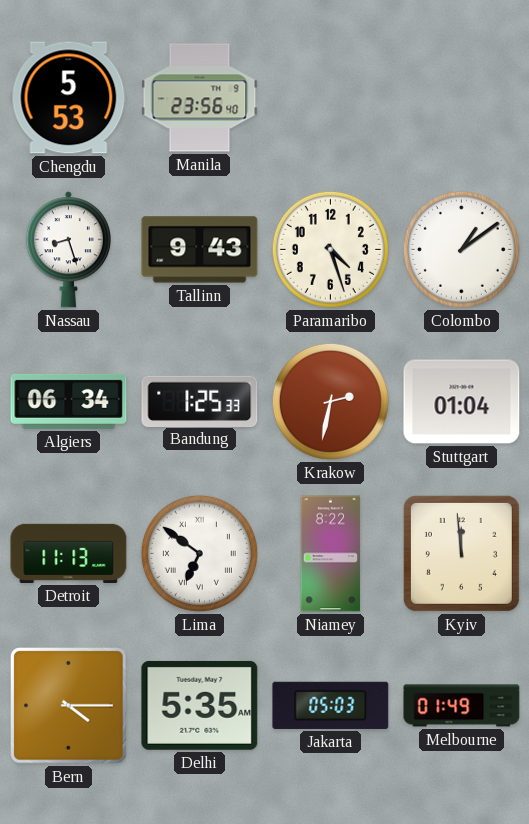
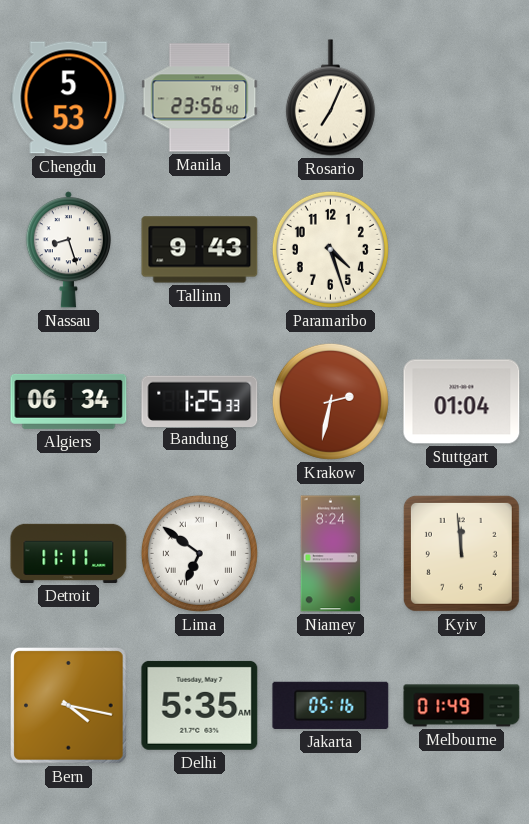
Rosario: none -> 7:04
Colombo: 1:09 -> none
Detroit: 11:13 -> 11:11
Niamey: 8:22 -> 8:24
Bern: 4:15 -> 4:17
Jakarta: 05:03 -> 05:16
